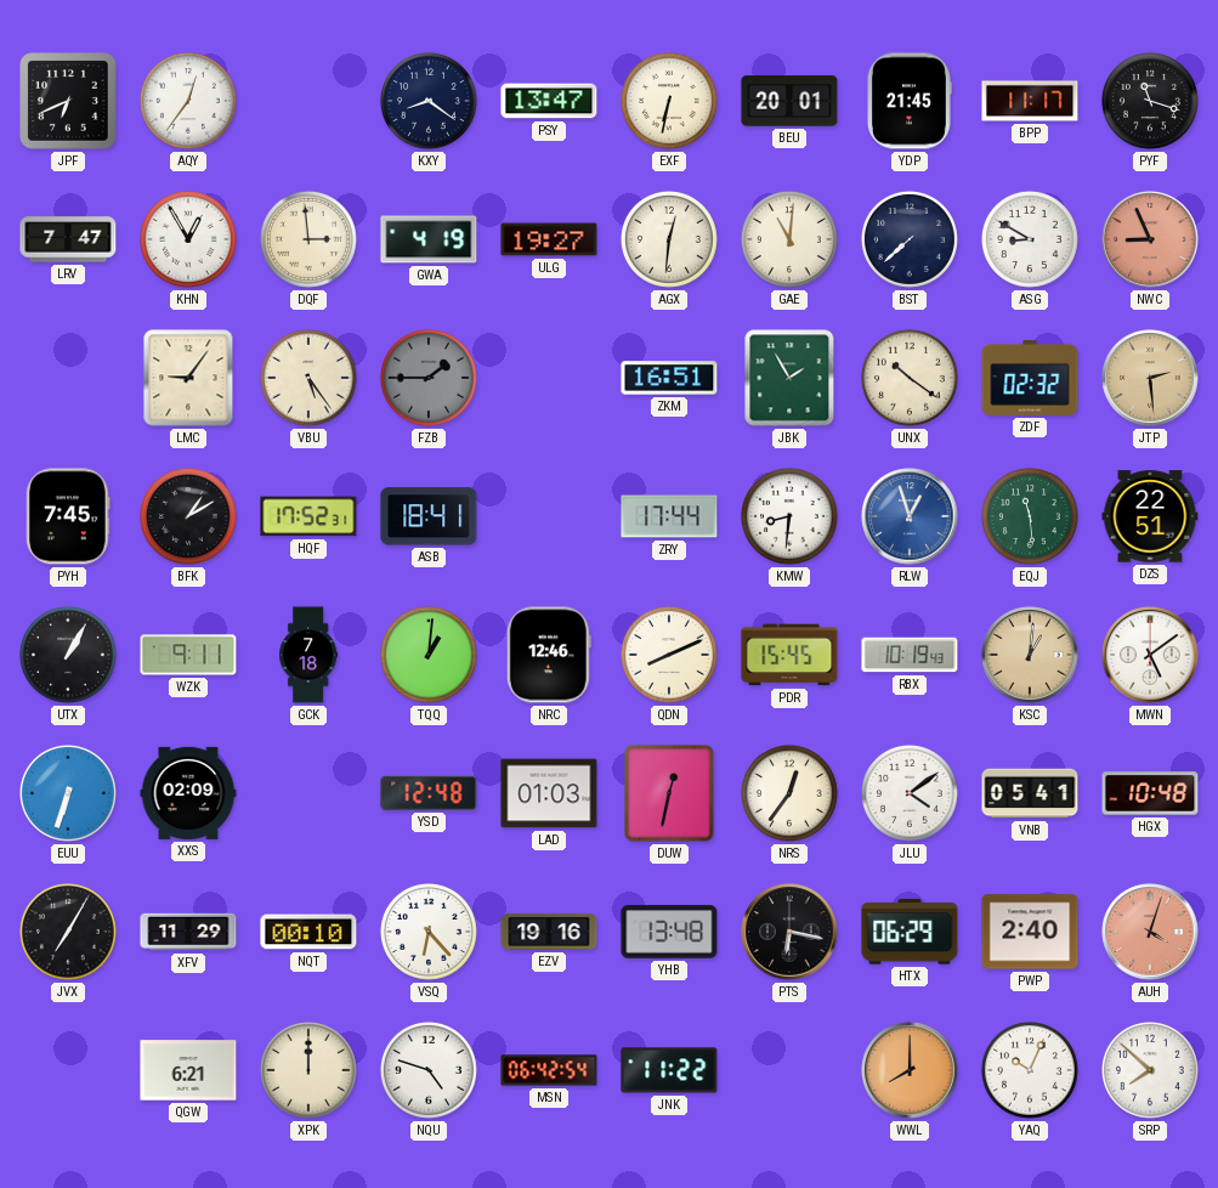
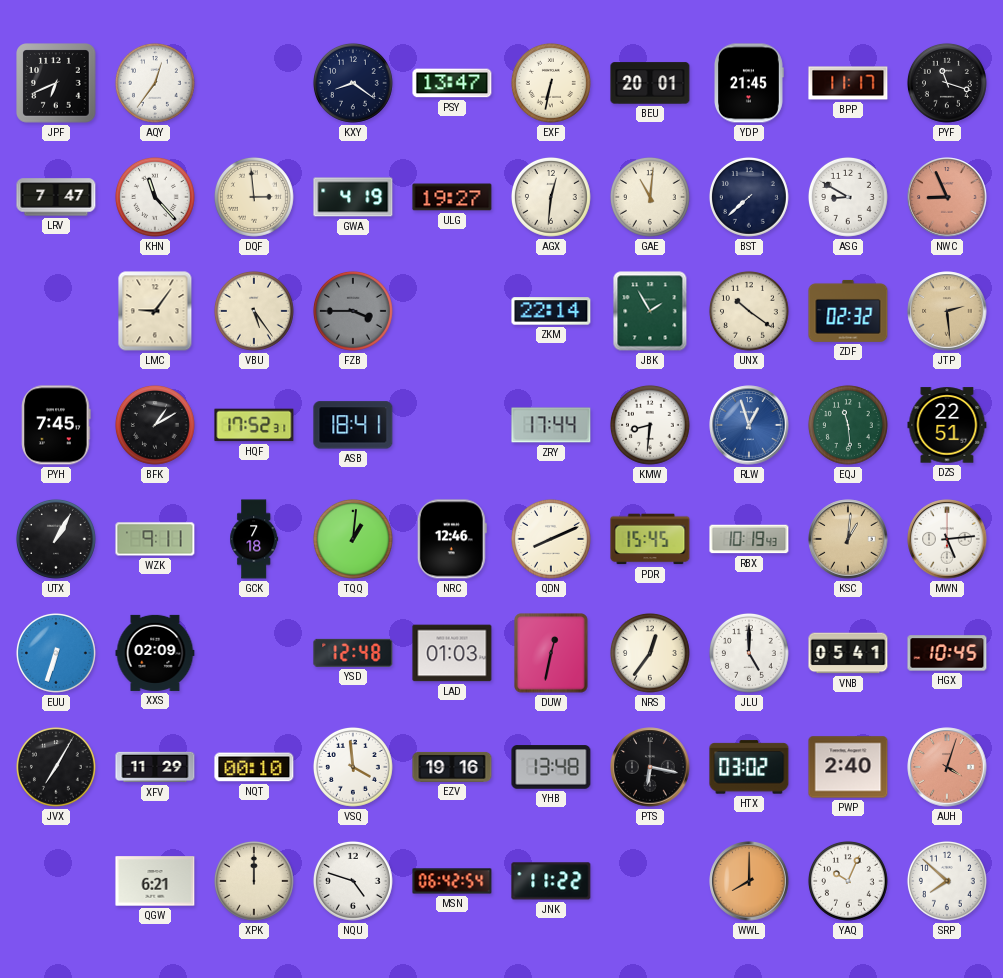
KHN: 12:55 -> 11:23
FZB: 1:45 -> 3:45
ZKM: 16:51 -> 22:14
MWN: 5:09 -> 5:14
JLU: 4:09 -> 5:00
HGX: 10:48 -> 10:45
VSQ: 6:23 -> 3:59
HTX: 06:29 -> 03:02
